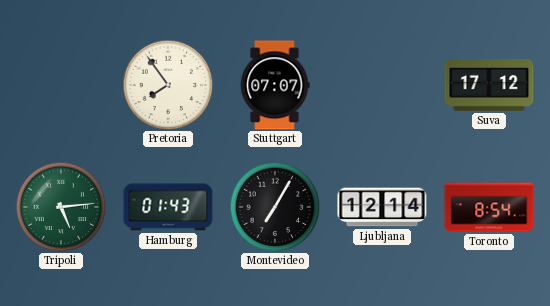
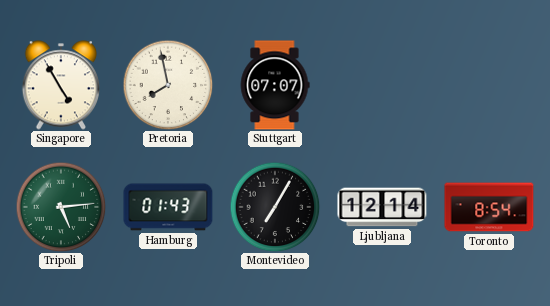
Singapore: none -> 4:55
Pretoria: 7:54 -> 7:58
Suva: 17:12 -> none
